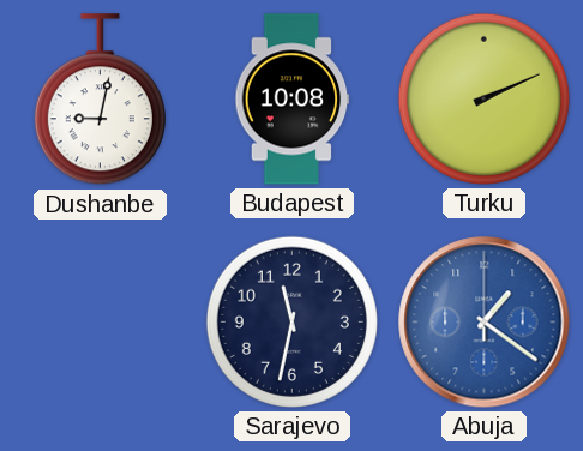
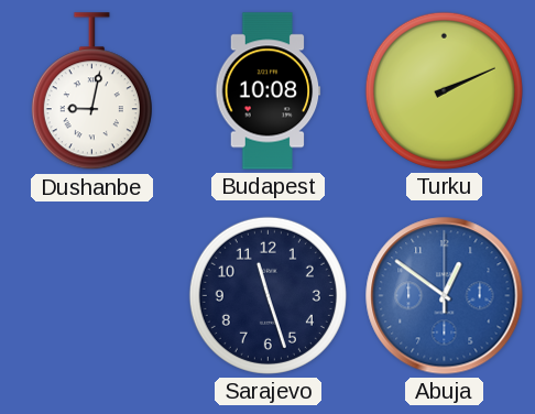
Sarajevo: 11:32 -> 11:27
Abuja: 1:21 -> 12:51
